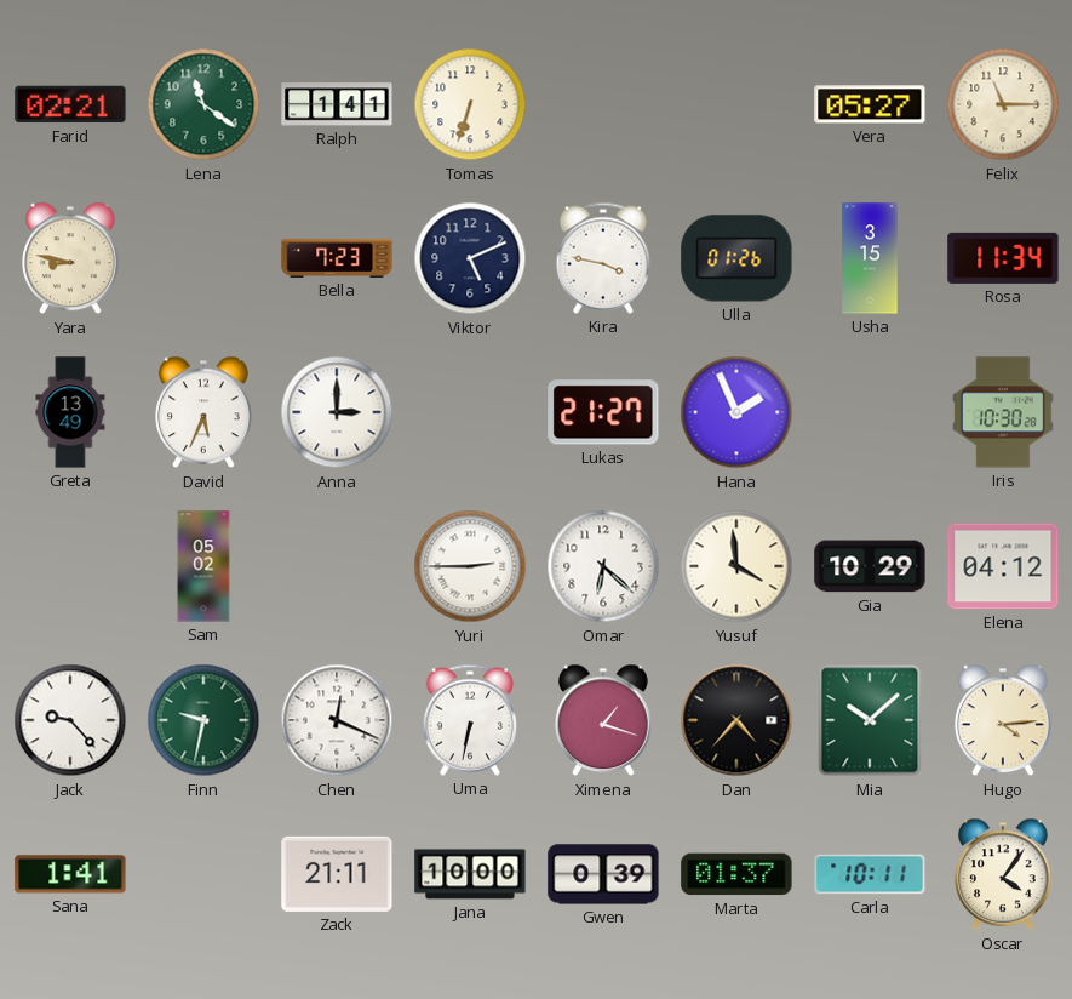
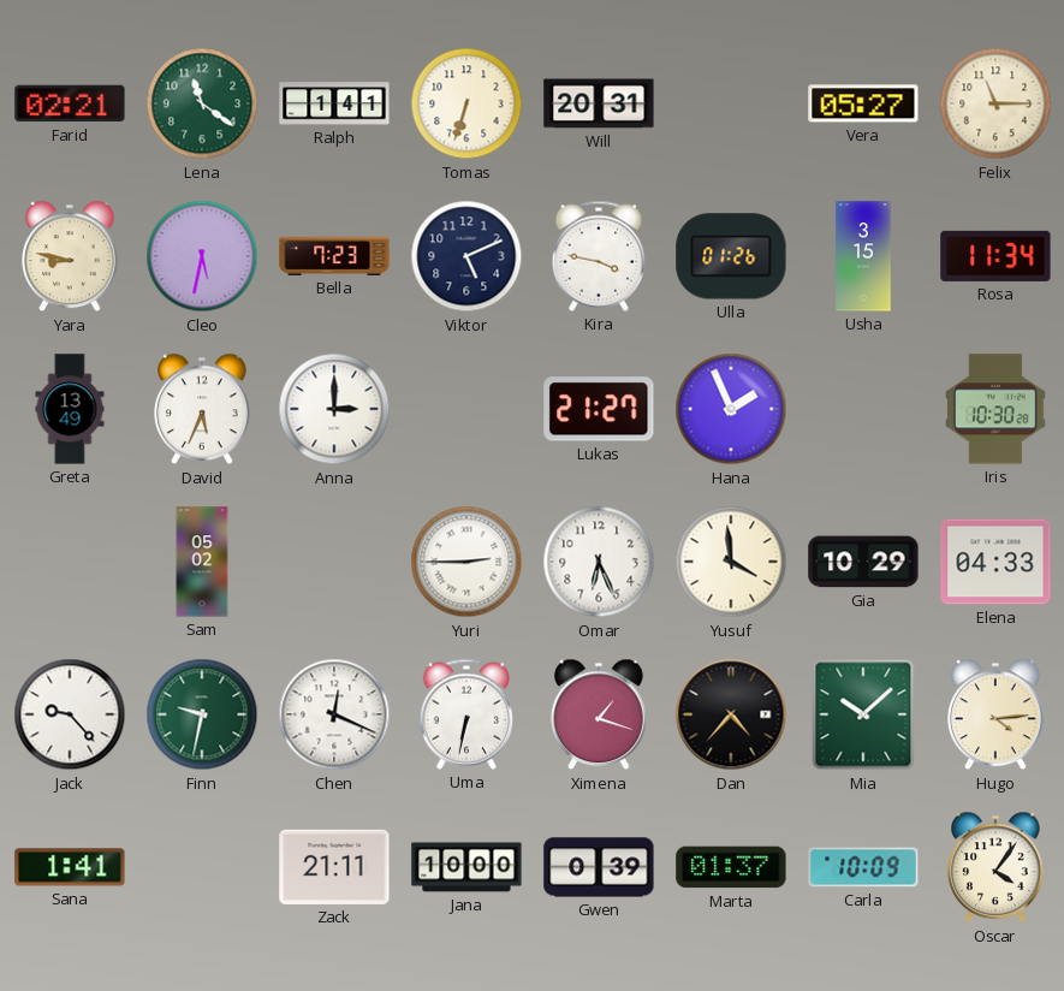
Will: none -> 20:31
Cleo: none -> 5:32
Omar: 6:22 -> 6:26
Elena: 04:12 -> 04:33
Carla: 10:11 -> 10:09
